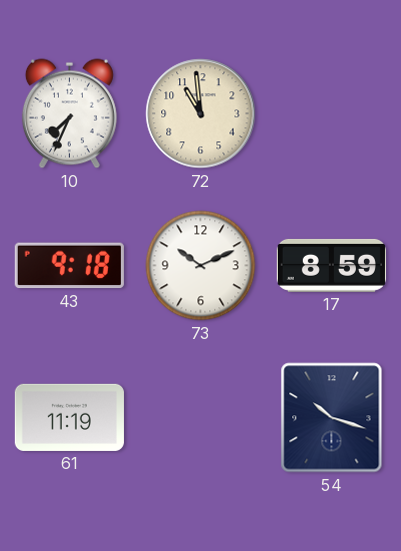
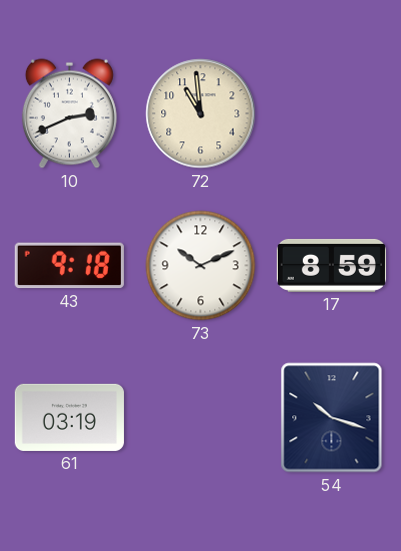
10: 7:34 -> 2:41
61: 11:19 -> 03:19
